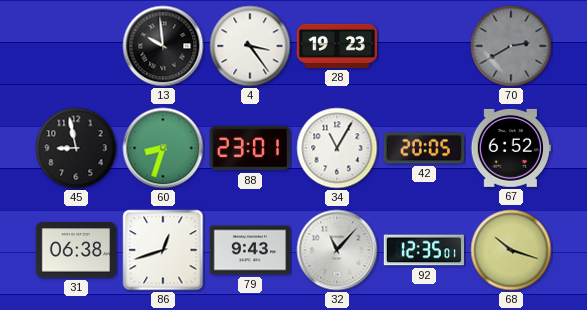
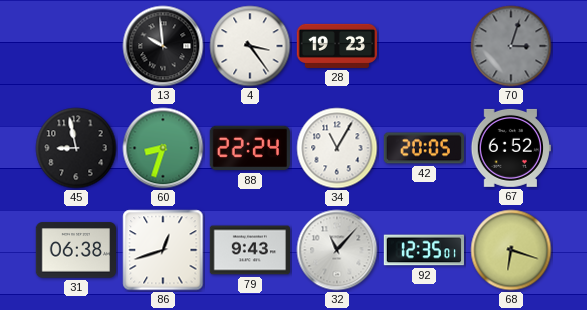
70: 2:40 -> 3:03
88: 23:01 -> 22:24
68: 10:18 -> 6:18
